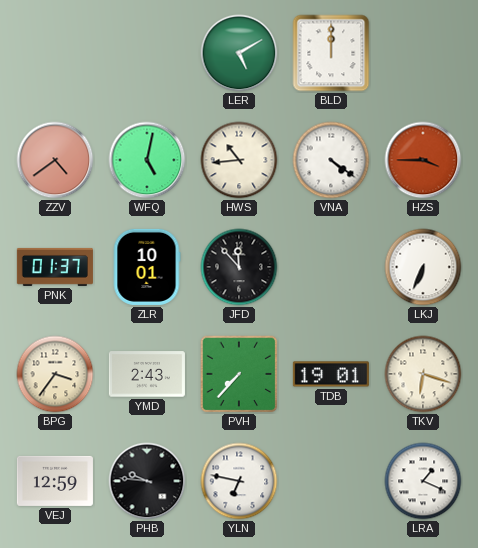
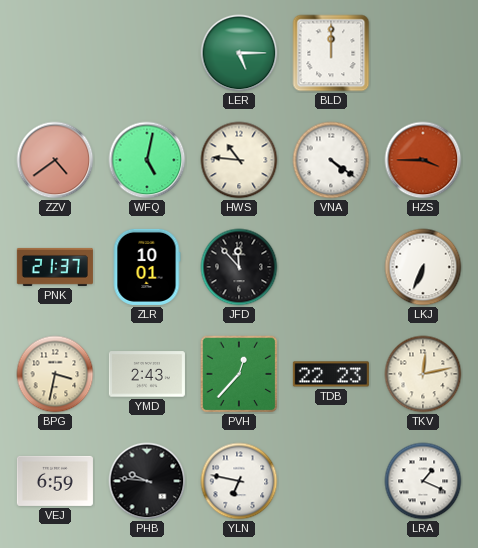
LER: 5:10 -> 5:15
HWS: 10:44 -> 10:46
PNK: 01:37 -> 21:37
BPG: 3:36 -> 3:32
PVH: 7:37 -> 12:37
TDB: 19:01 -> 22:23
TKV: 6:18 -> 12:13
VEJ: 12:59 -> 6:59
